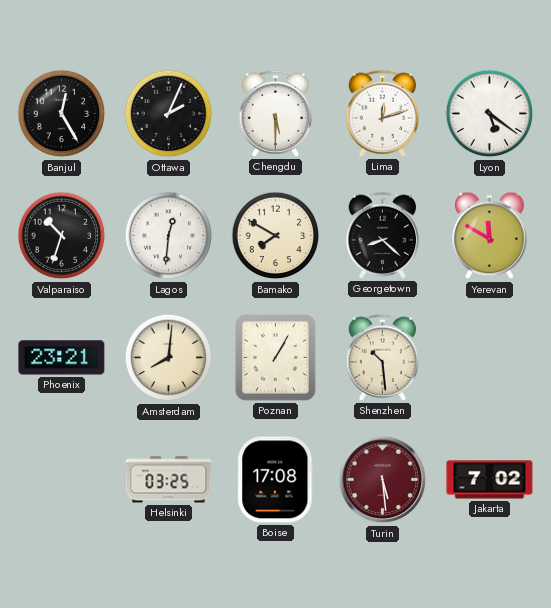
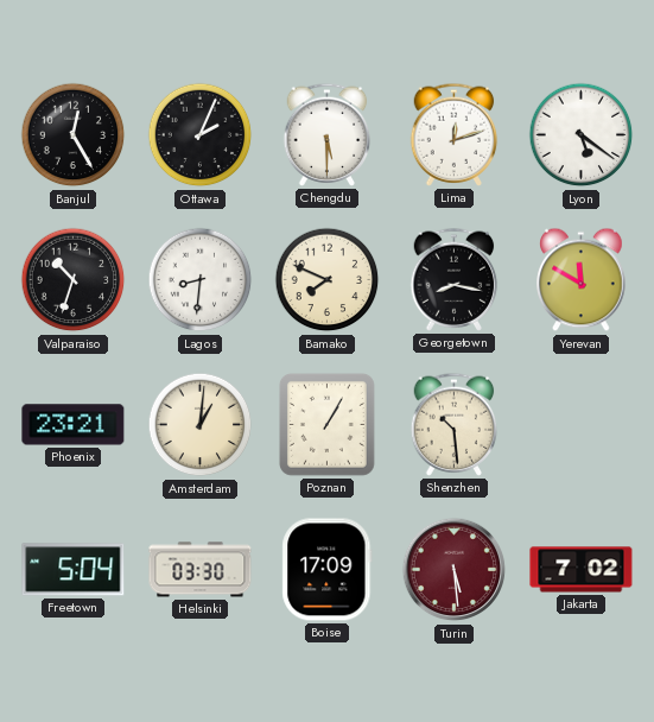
Lagos: 12:31 -> 8:31
Bamako: 7:50 -> 7:49
Georgetown: 8:22 -> 8:17
Amsterdam: 8:01 -> 1:01
Freetown: none -> 5:04
Helsinki: 03:25 -> 03:30
Boise: 17:08 -> 17:09
